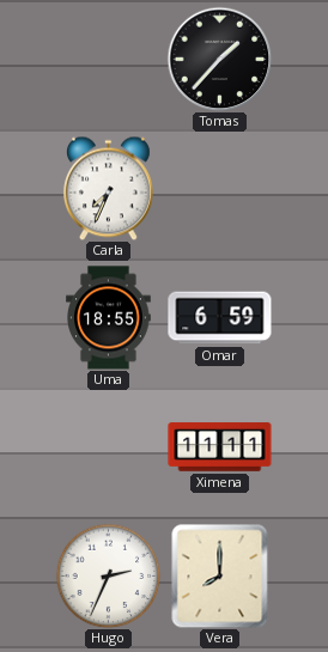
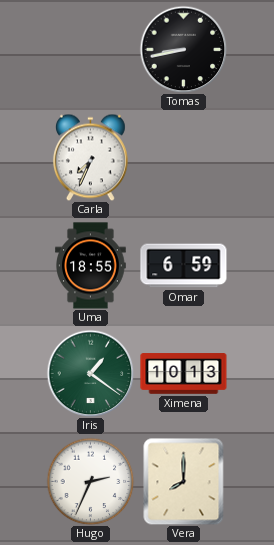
Tomas: 1:37 -> 8:43
Iris: none -> 1:21
Ximena: 11:11 -> 10:13
